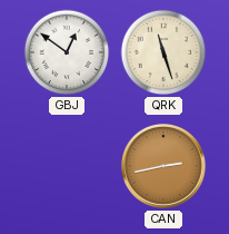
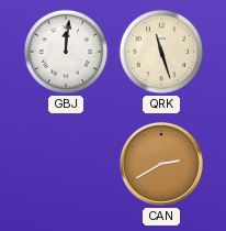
GBJ: 12:51 -> 12:01
CAN: 2:43 -> 2:40
